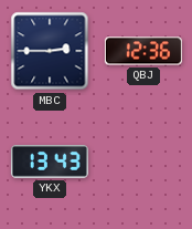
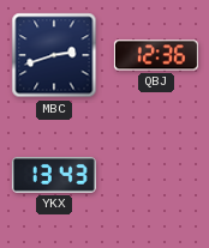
MBC: 2:45 -> 2:42
